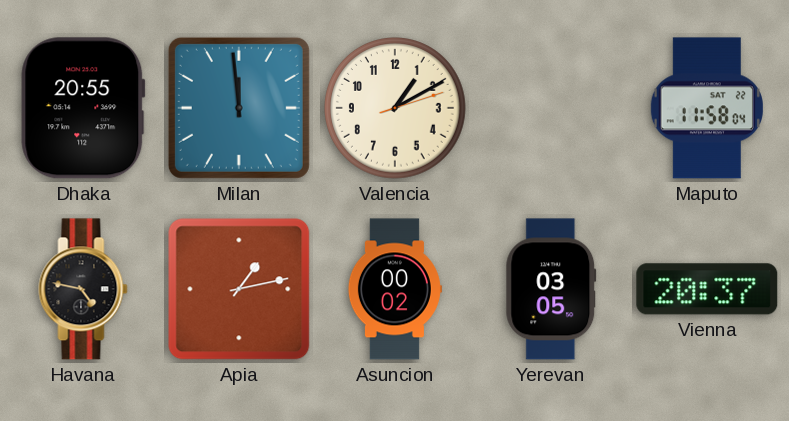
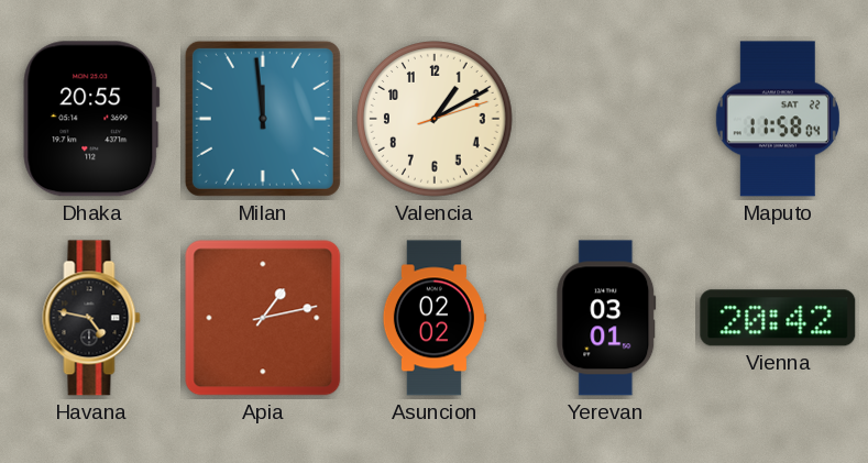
Asuncion: 00:02 -> 02:02
Yerevan: 03:05 -> 03:01
Vienna: 20:37 -> 20:42
